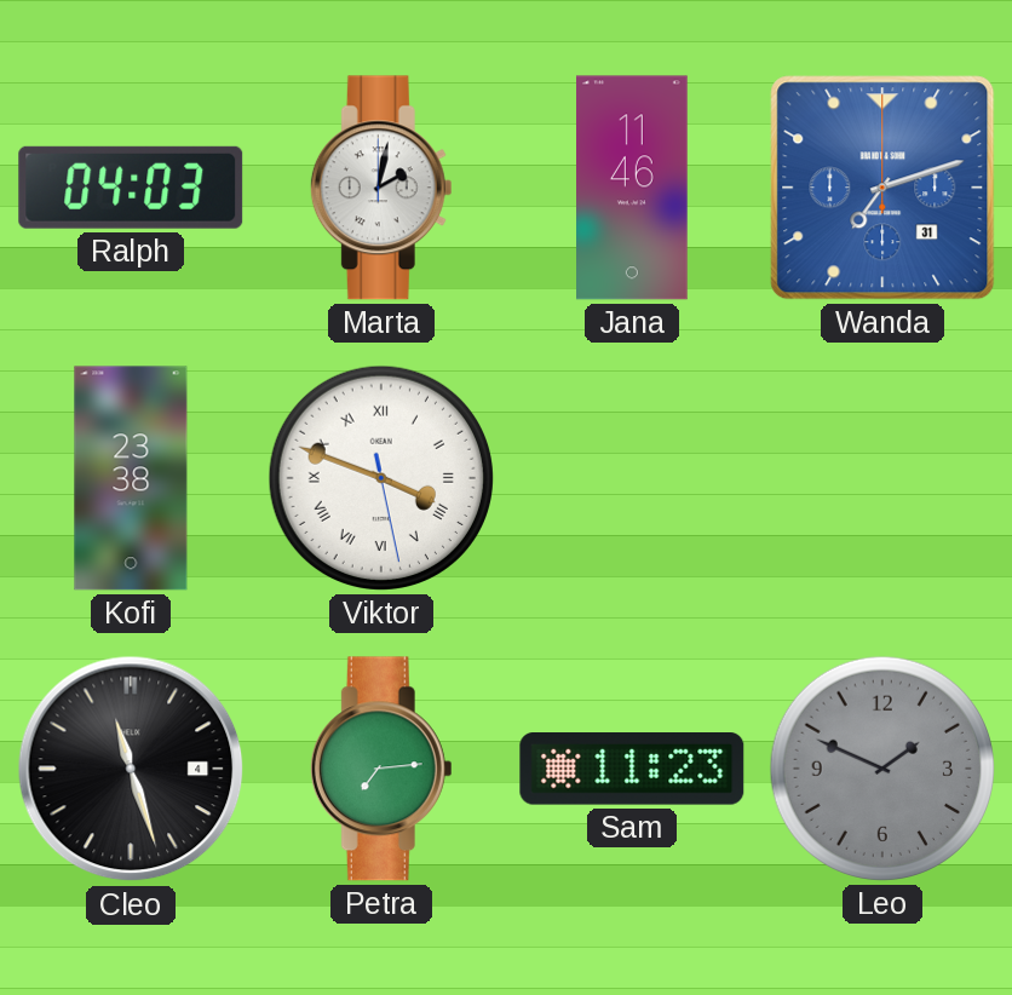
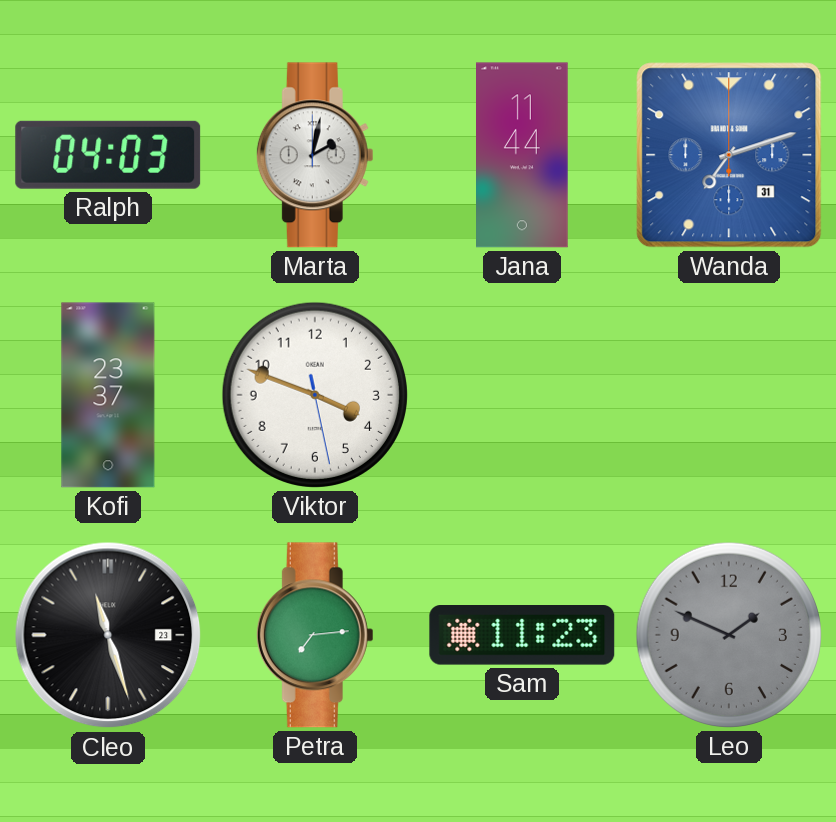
Jana: 11:46 -> 11:44
Kofi: 23:38 -> 23:37
Viktor numerals: Roman -> Arabic
Cleo date: 4 -> 23
